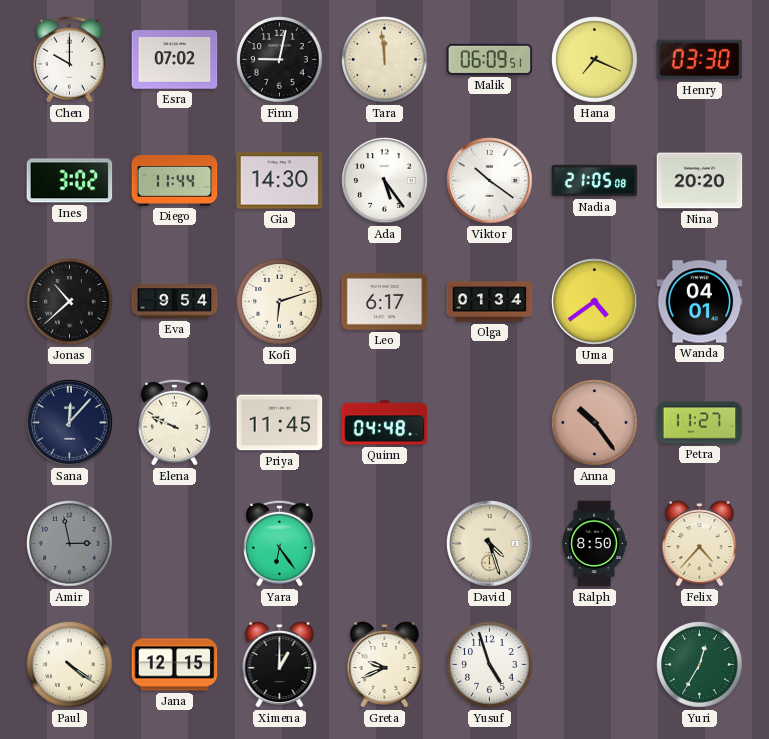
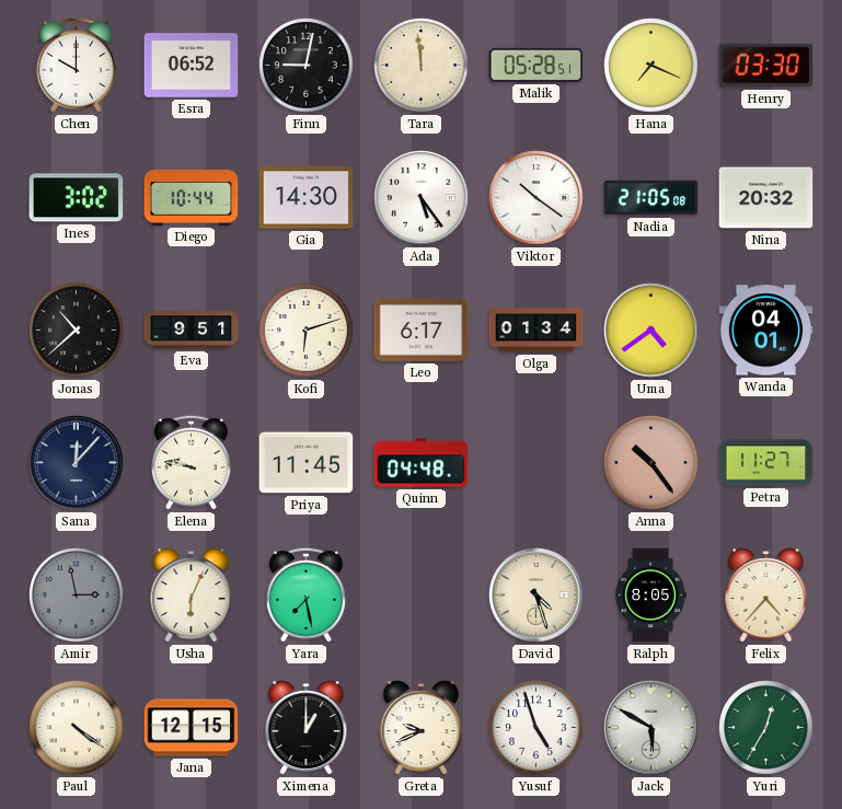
Esra: 07:02 -> 06:52
Malik: 06:09 -> 05:28
Diego: 11:44 -> 10:44
Nina: 20:20 -> 20:32
Eva: 9:54 -> 9:51
Elena: 9:49 -> 9:47
Usha: none -> 6:04
Yara: 6:24 -> 7:28
Ralph: 8:50 -> 8:05
Jack: none -> 5:50
